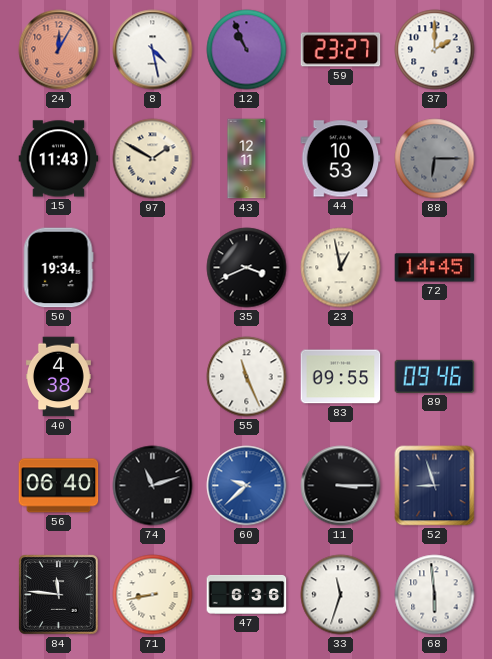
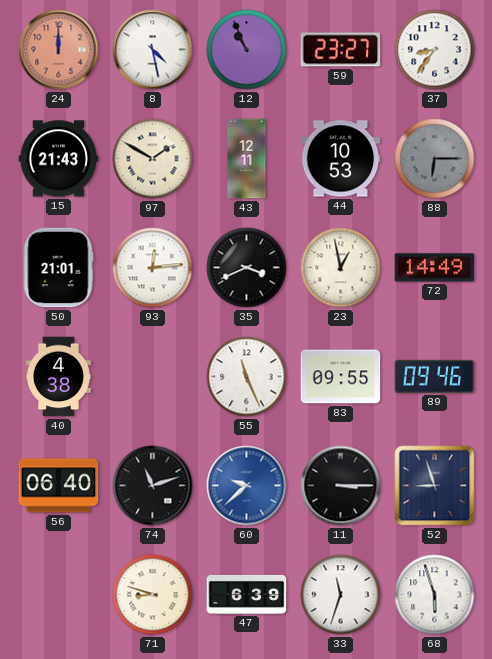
24: 12:05 -> 12:00
37: 2:00 -> 8:36
15: 11:43 -> 21:43
50: 19:34 -> 21:01
93: none -> 12:14
72: 14:45 -> 14:49
84: 11:46 -> none
71: 8:43 -> 8:48
47: 6:36 -> 6:39
68: 5:59 -> 5:57
